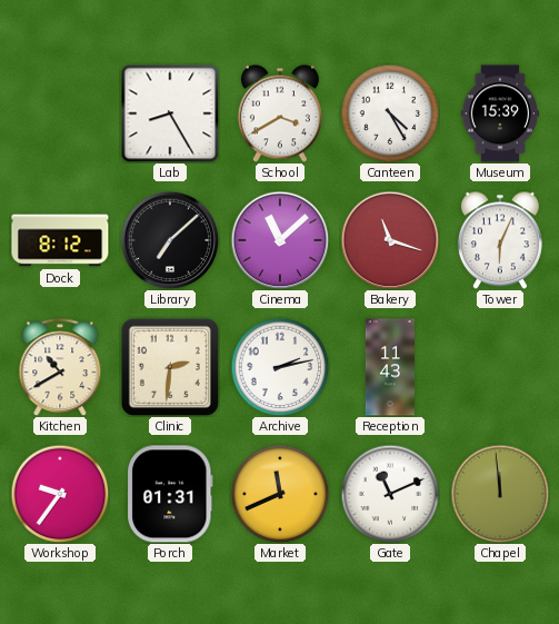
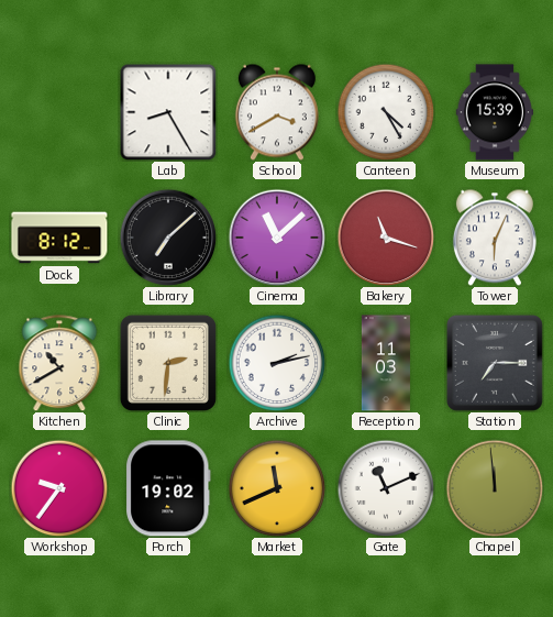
Reception: 11:43 -> 11:03
Station: none -> 7:15
Porch: 01:31 -> 19:02
